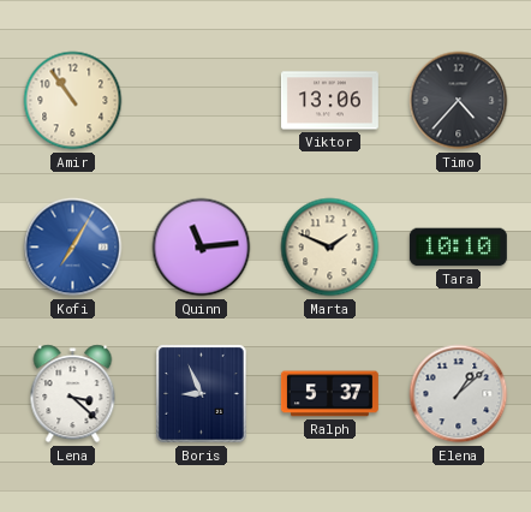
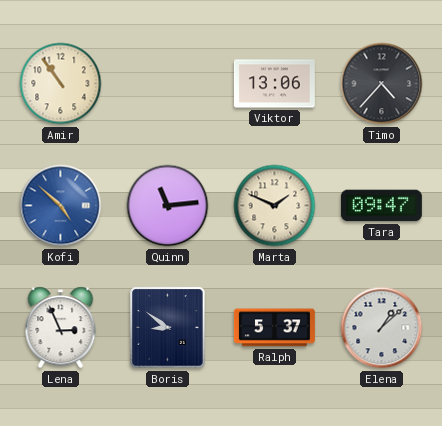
Kofi: 7:05 -> 4:52
Tara: 10:10 -> 09:47
Lena: 3:22 -> 2:56
Boris: 8:56 -> 8:51
